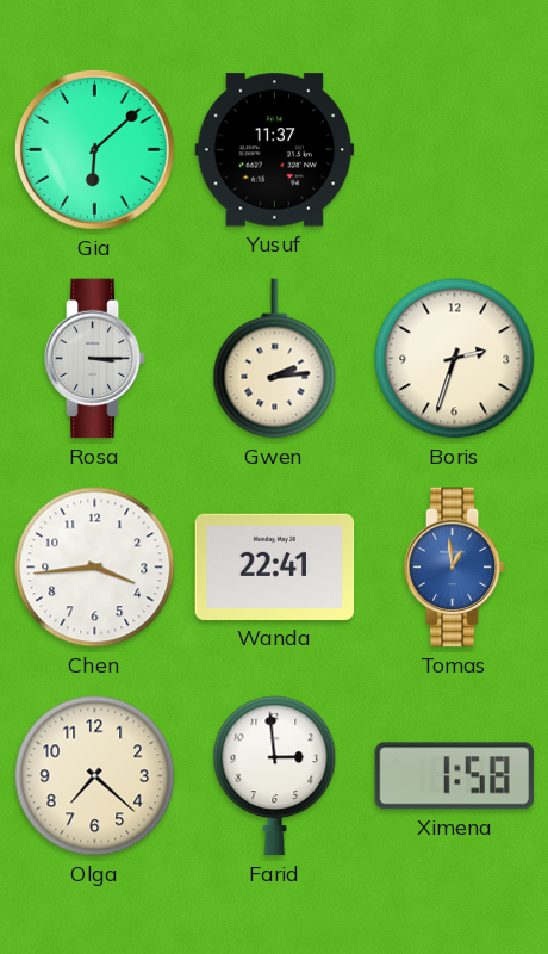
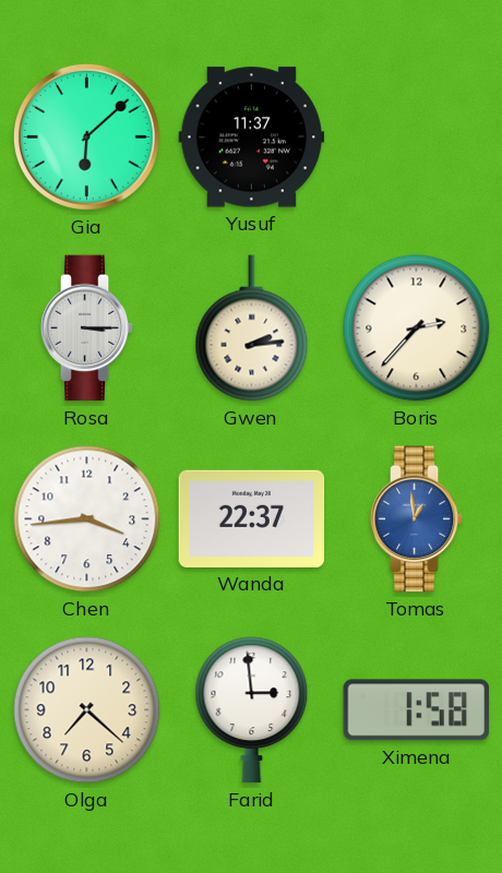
Boris: 2:33 -> 2:37
Wanda: 22:41 -> 22:37
